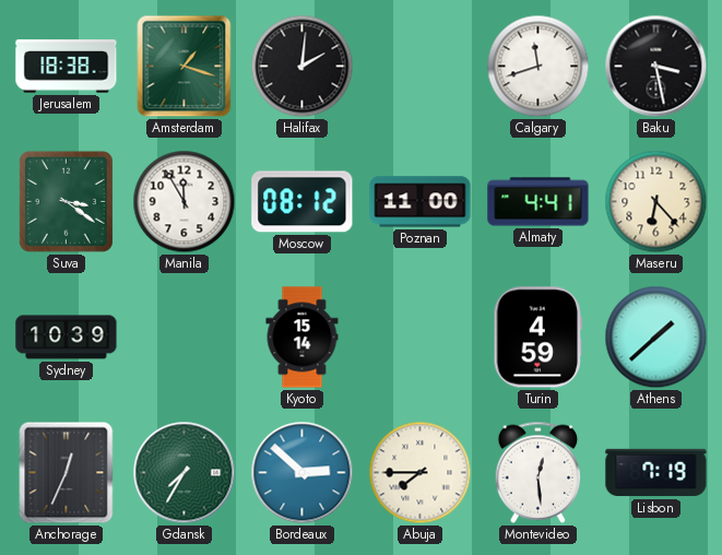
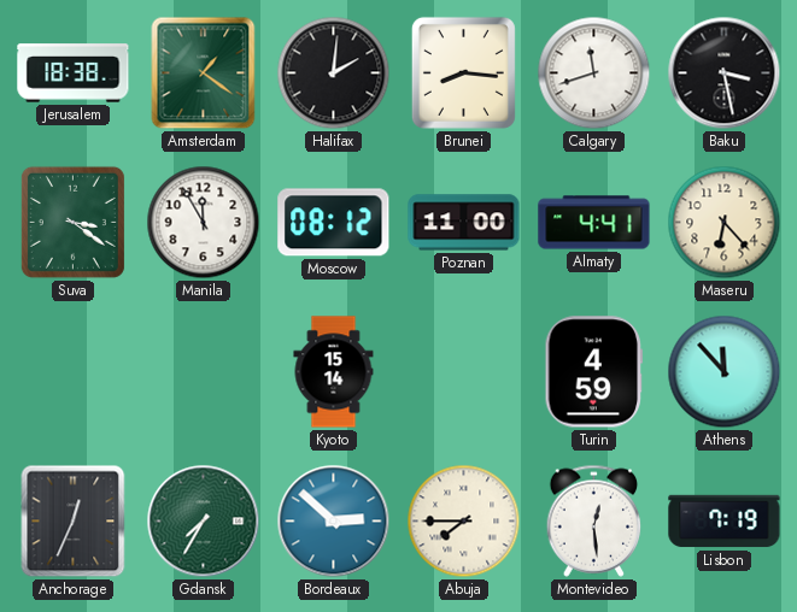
Amsterdam: 1:18 -> 1:21
Brunei: none -> 8:16
Sydney: 10:39 -> none
Athens: 1:38 -> 11:53
